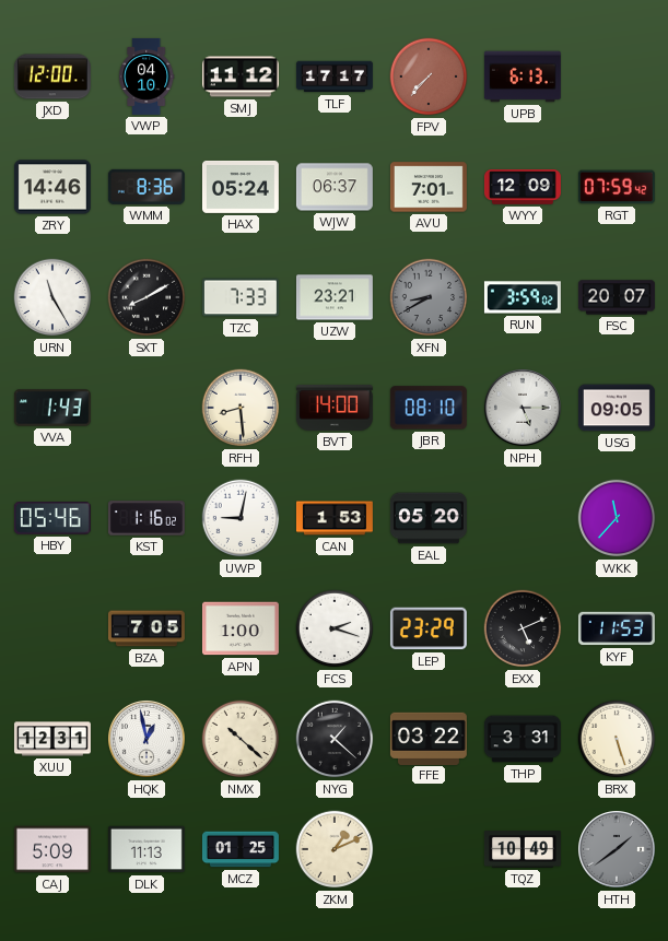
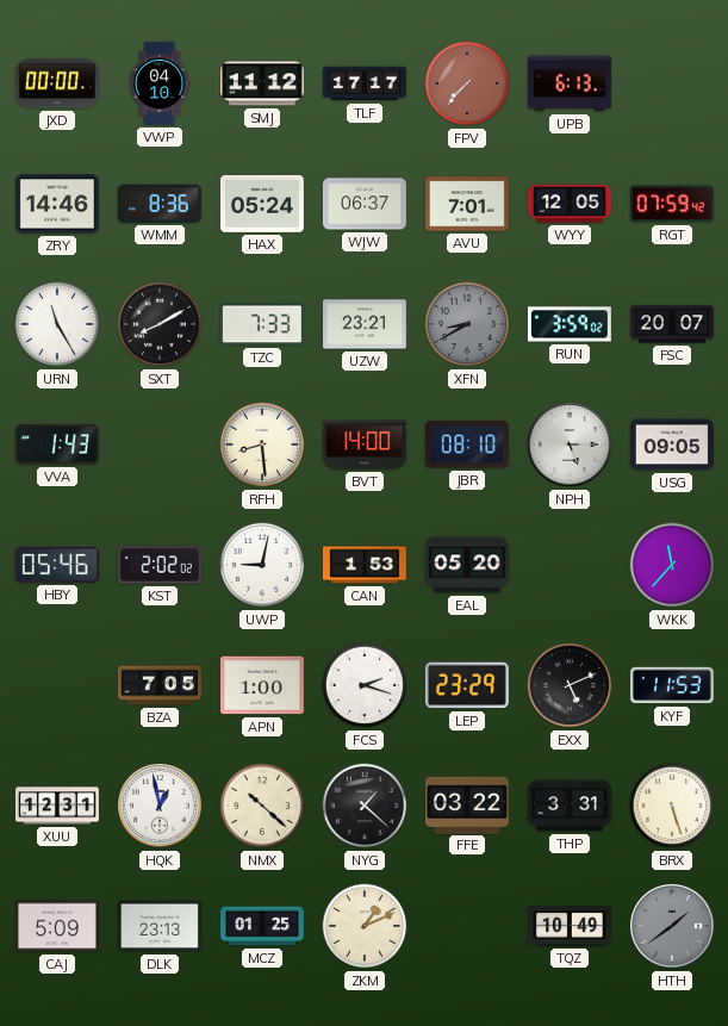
JXD: 12:00 -> 00:00
WYY: 12:09 -> 12:05
KST: 1:16 -> 2:02
DLK: 11:13 -> 23:13
